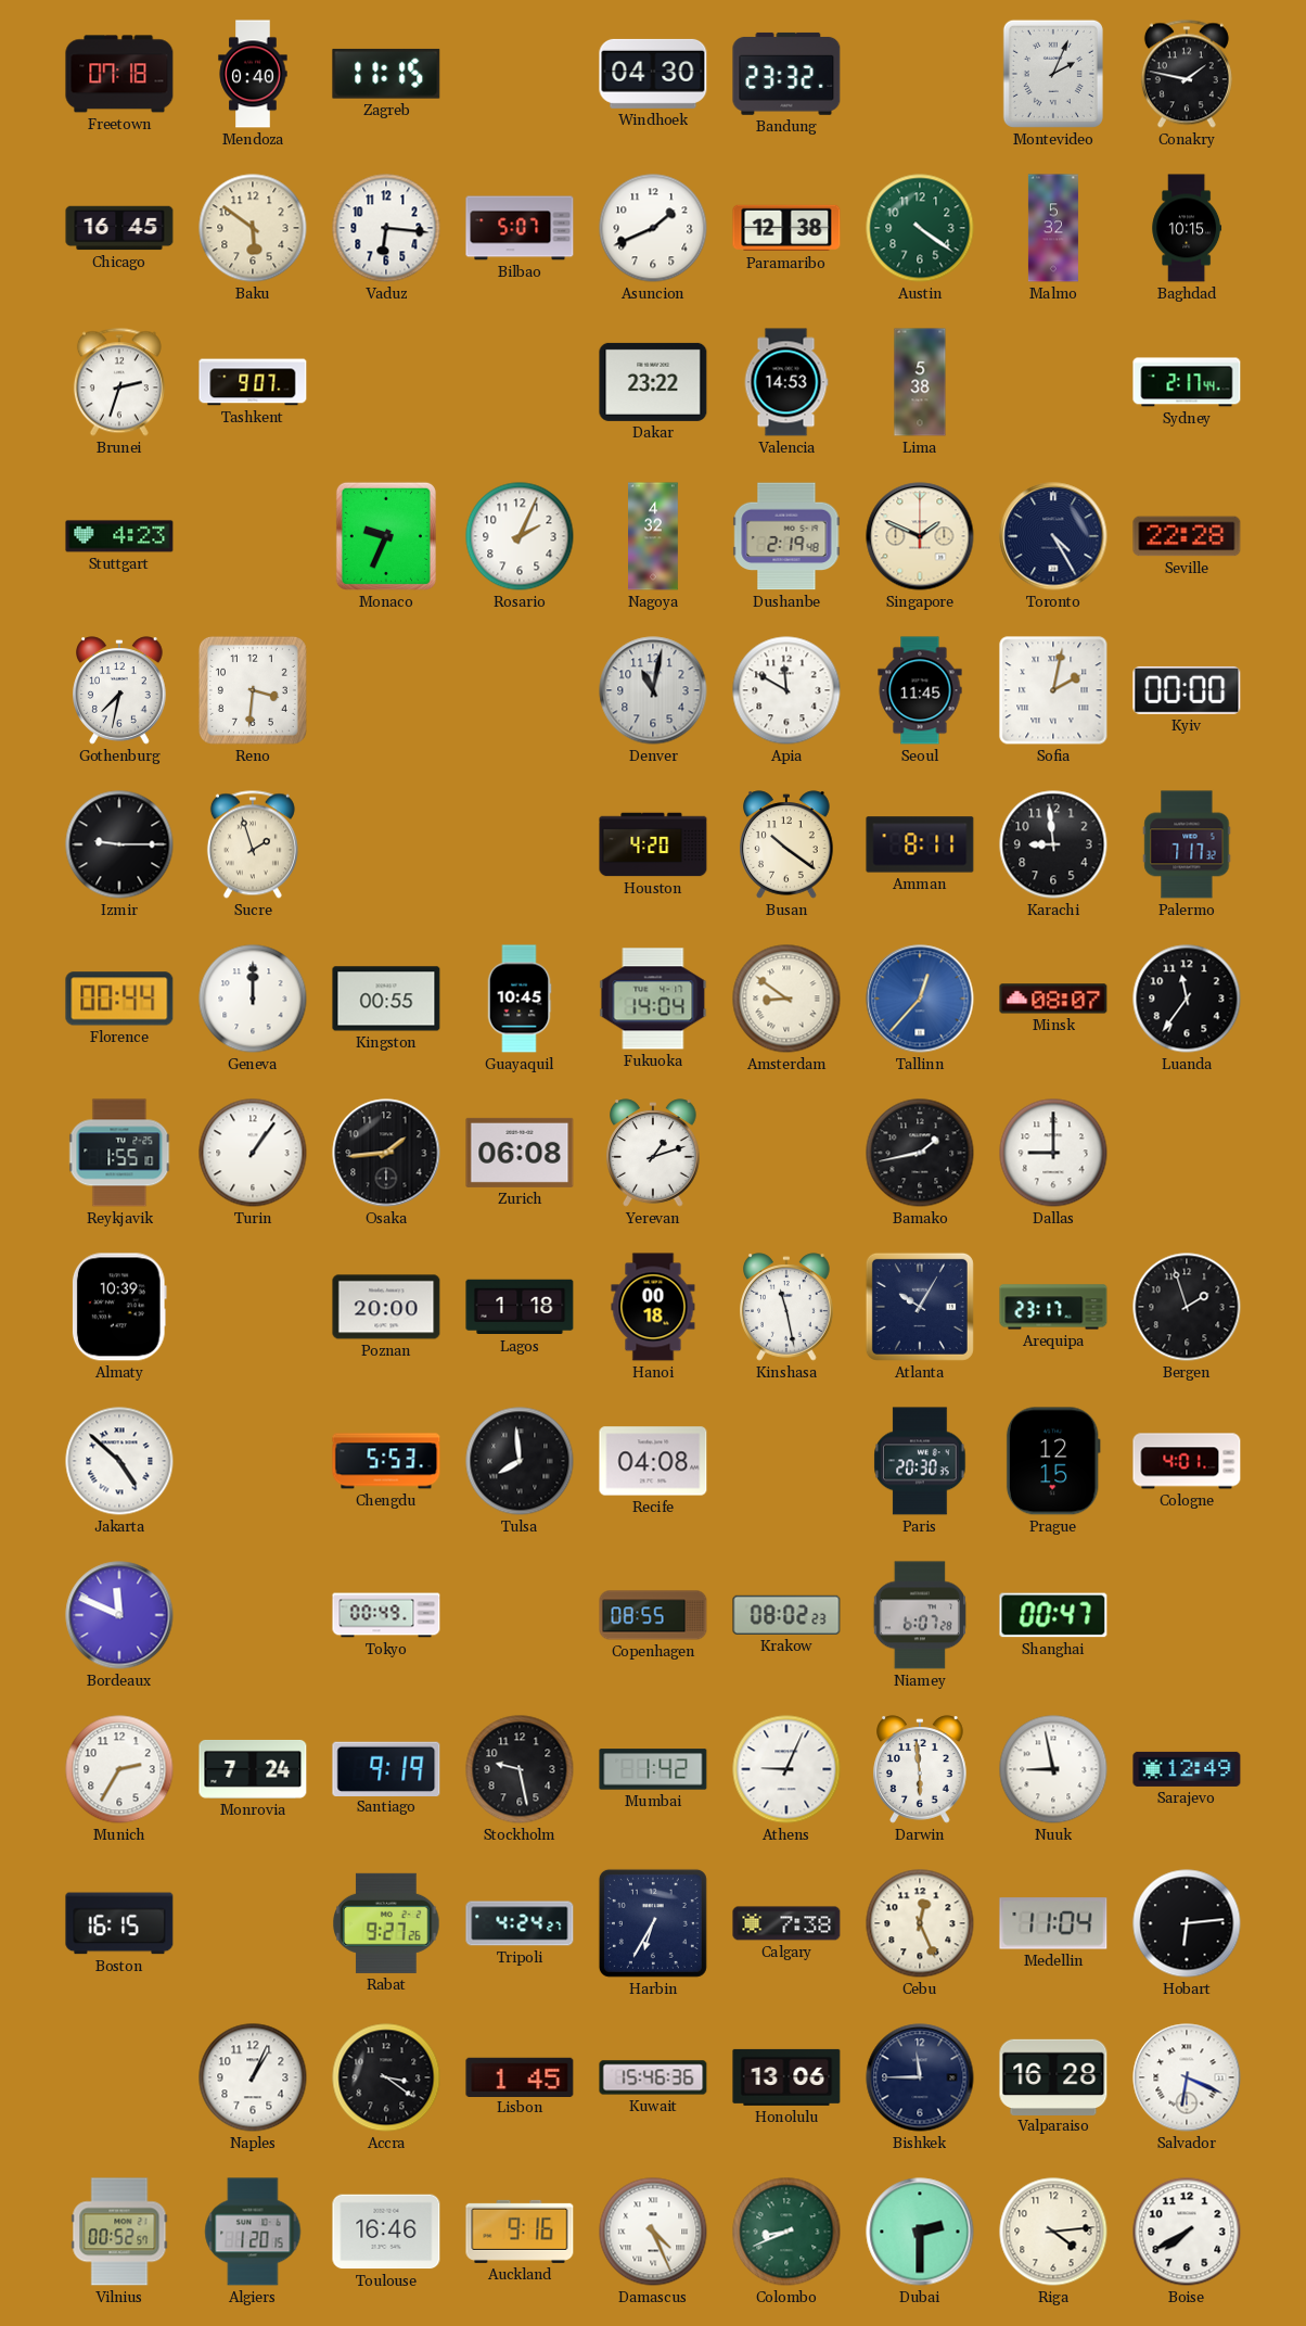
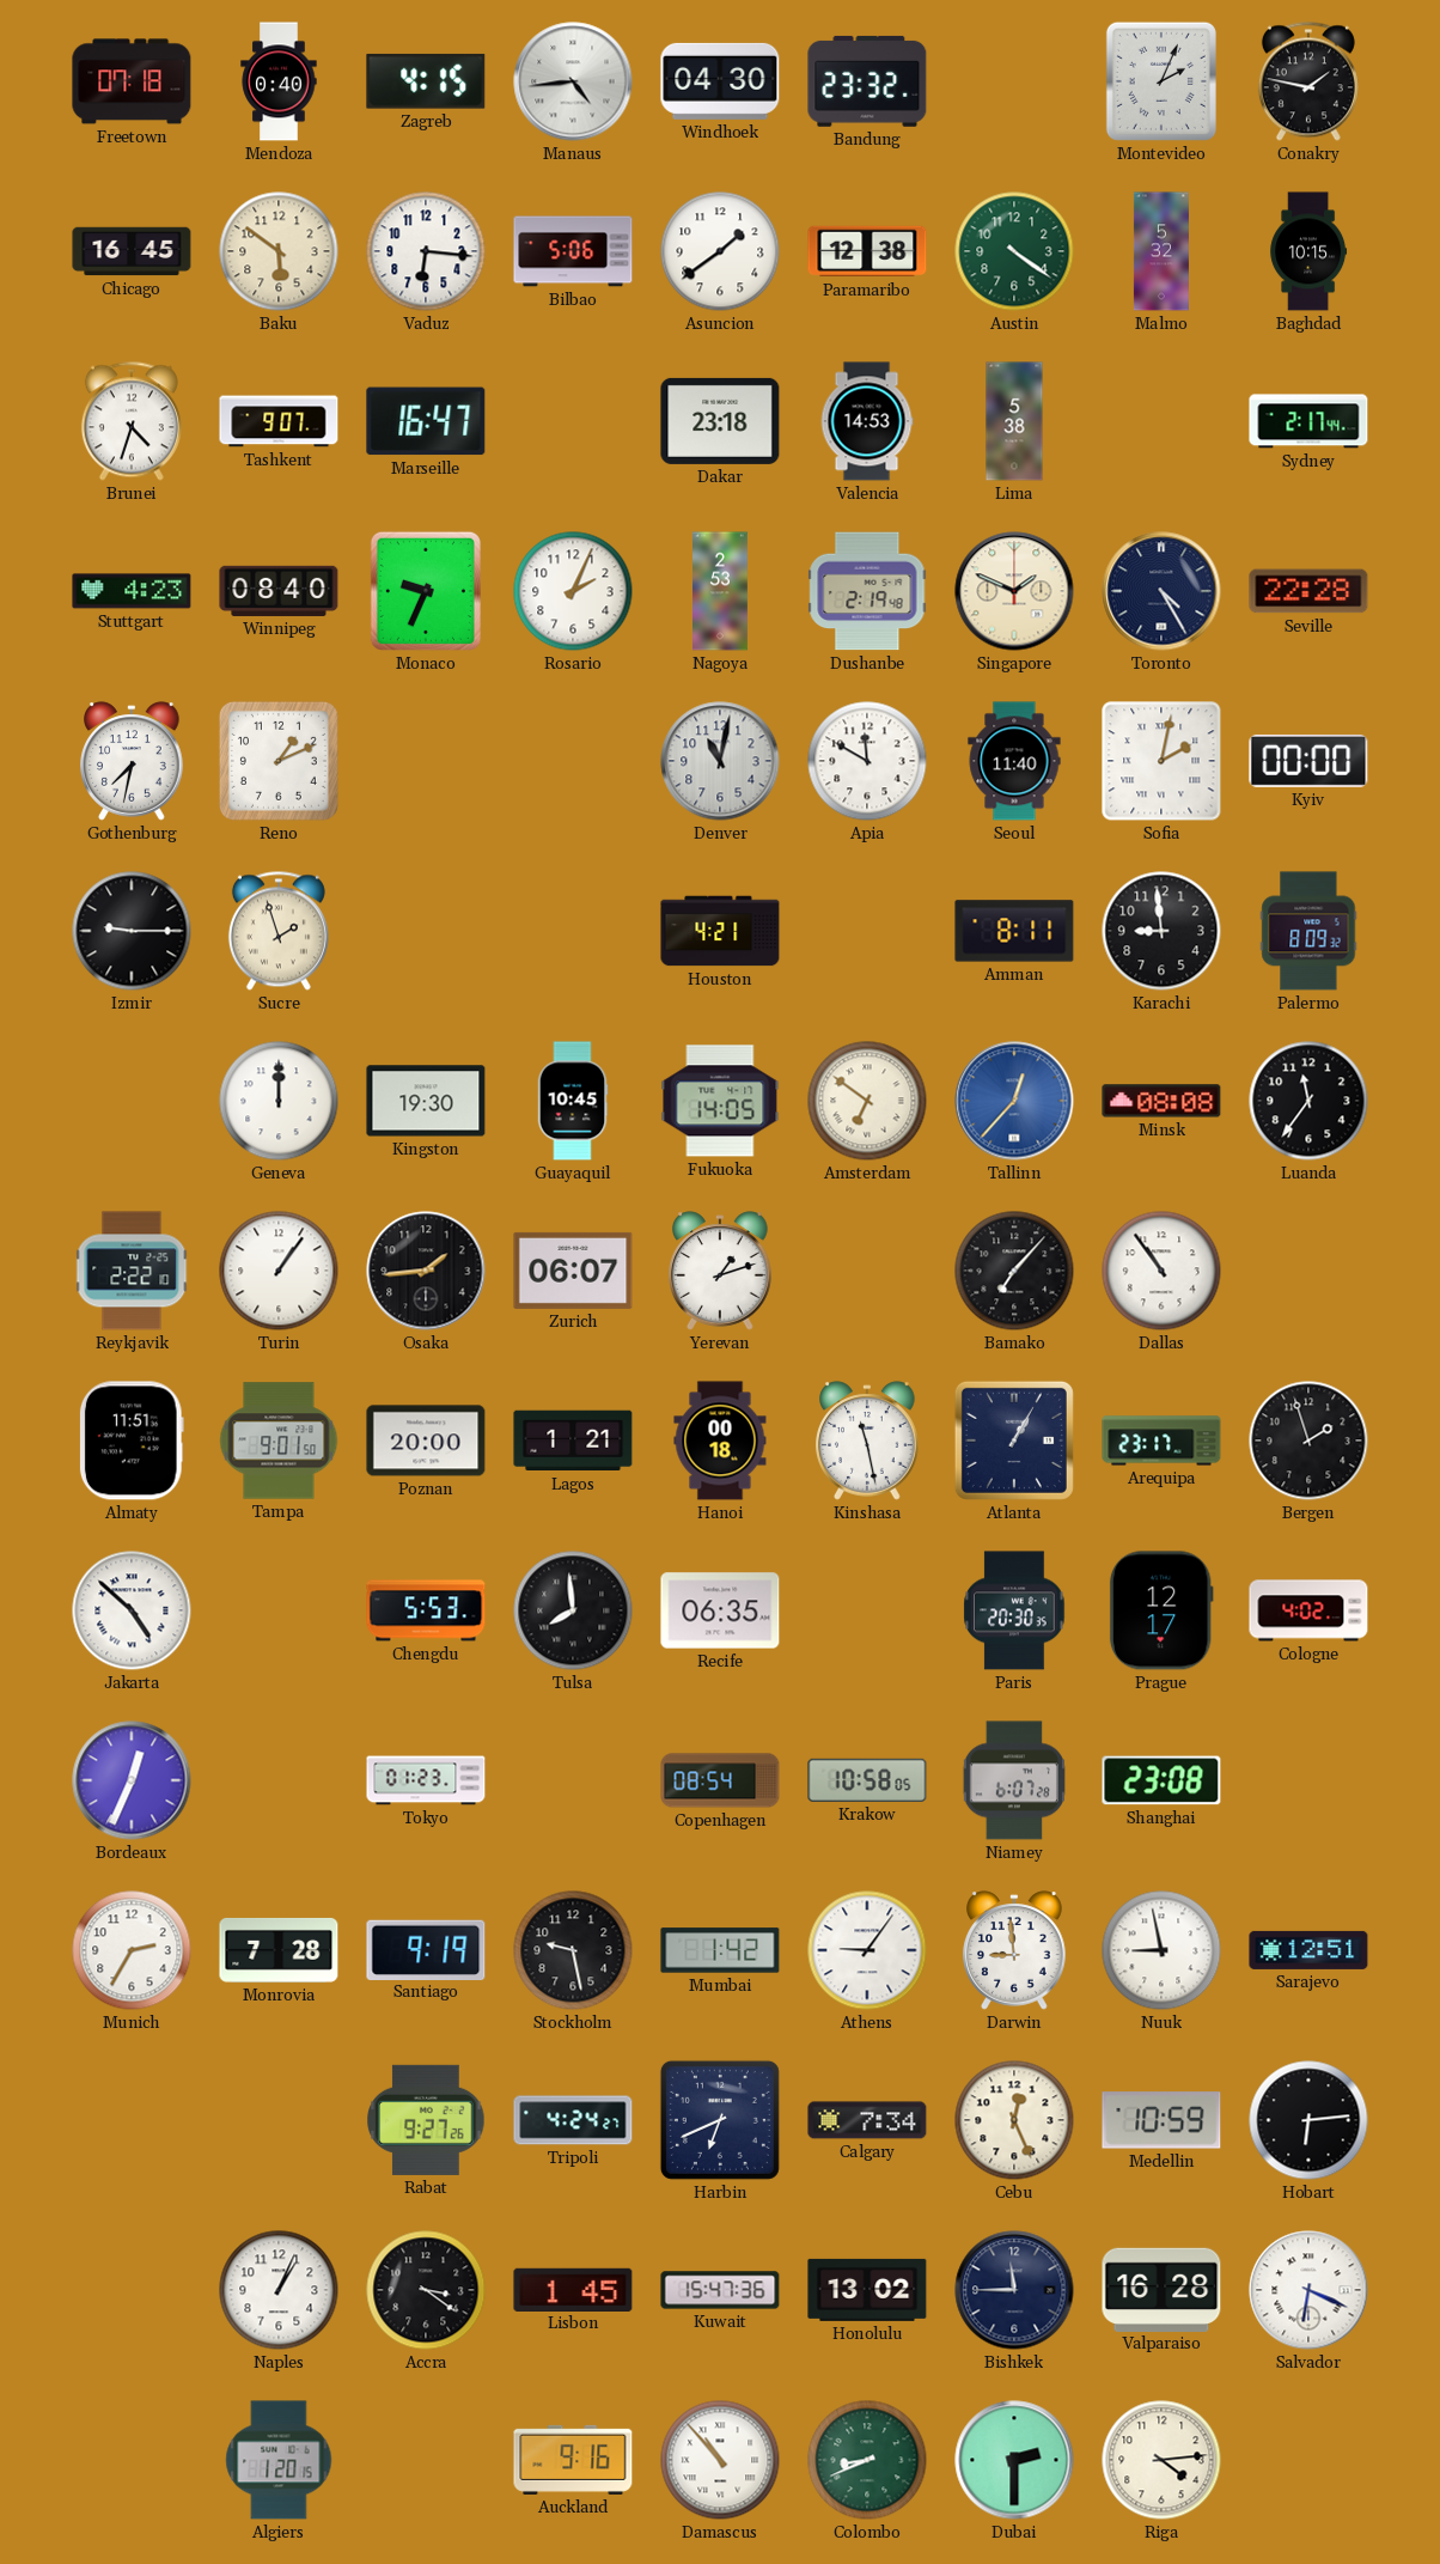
Zagreb: 11:15 -> 4:15
Manaus: none -> 4:44
Bilbao: 5:07 -> 5:06
Asuncion: 1:41 -> 1:39
Brunei: 2:33 -> 4:33
Marseille: none -> 16:47
Dakar: 23:22 -> 23:18
Winnipeg: none -> 08:40
Nagoya: 4:32 -> 2:53
Reno: 3:31 -> 1:11
Seoul: 11:45 -> 11:40
Houston: 4:20 -> 4:21
Busan: 10:21 -> none
Palermo: 7:17 -> 8:09
Florence: 00:44 -> none
Kingston: 00:55 -> 19:30
Fukuoka: 14:04 -> 14:05
Amsterdam: 8:51 -> 6:51
Minsk: 08:07 -> 08:08
Reykjavik: 1:55 -> 2:22
Zurich: 06:08 -> 06:07
Bamako: 1:43 -> 7:07
Dallas: 9:00 -> 10:54
Almaty: 10:39 -> 11:51
Tampa: none -> 9:01
Lagos: 1:18 -> 1:21
Atlanta: 10:05 -> 1:05
Recife: 04:08 -> 06:35
Prague: 12:15 -> 12:17
Cologne: 4:01 -> 4:02
Bordeaux: 11:49 -> 12:34
Tokyo: 00:49 -> 01:23
Copenhagen: 08:55 -> 08:54
Krakow: 08:02 -> 10:58
Shanghai: 00:47 -> 23:08
Monrovia: 7:24 -> 7:28
Athens: 9:04 -> 9:06
Darwin: 5:59 -> 8:59
Sarajevo: 12:49 -> 12:51
Boston: 16:15 -> none
Harbin: 6:35 -> 6:41
Calgary: 7:38 -> 7:34
Medellin: 11:04 -> 10:59
Kuwait: 15:46 -> 15:47
Honolulu: 13:06 -> 13:02
Vilnius: 00:52 -> none
Toulouse: 16:46 -> none
Damascus: 4:26 -> 10:53
Boise: 7:40 -> none
